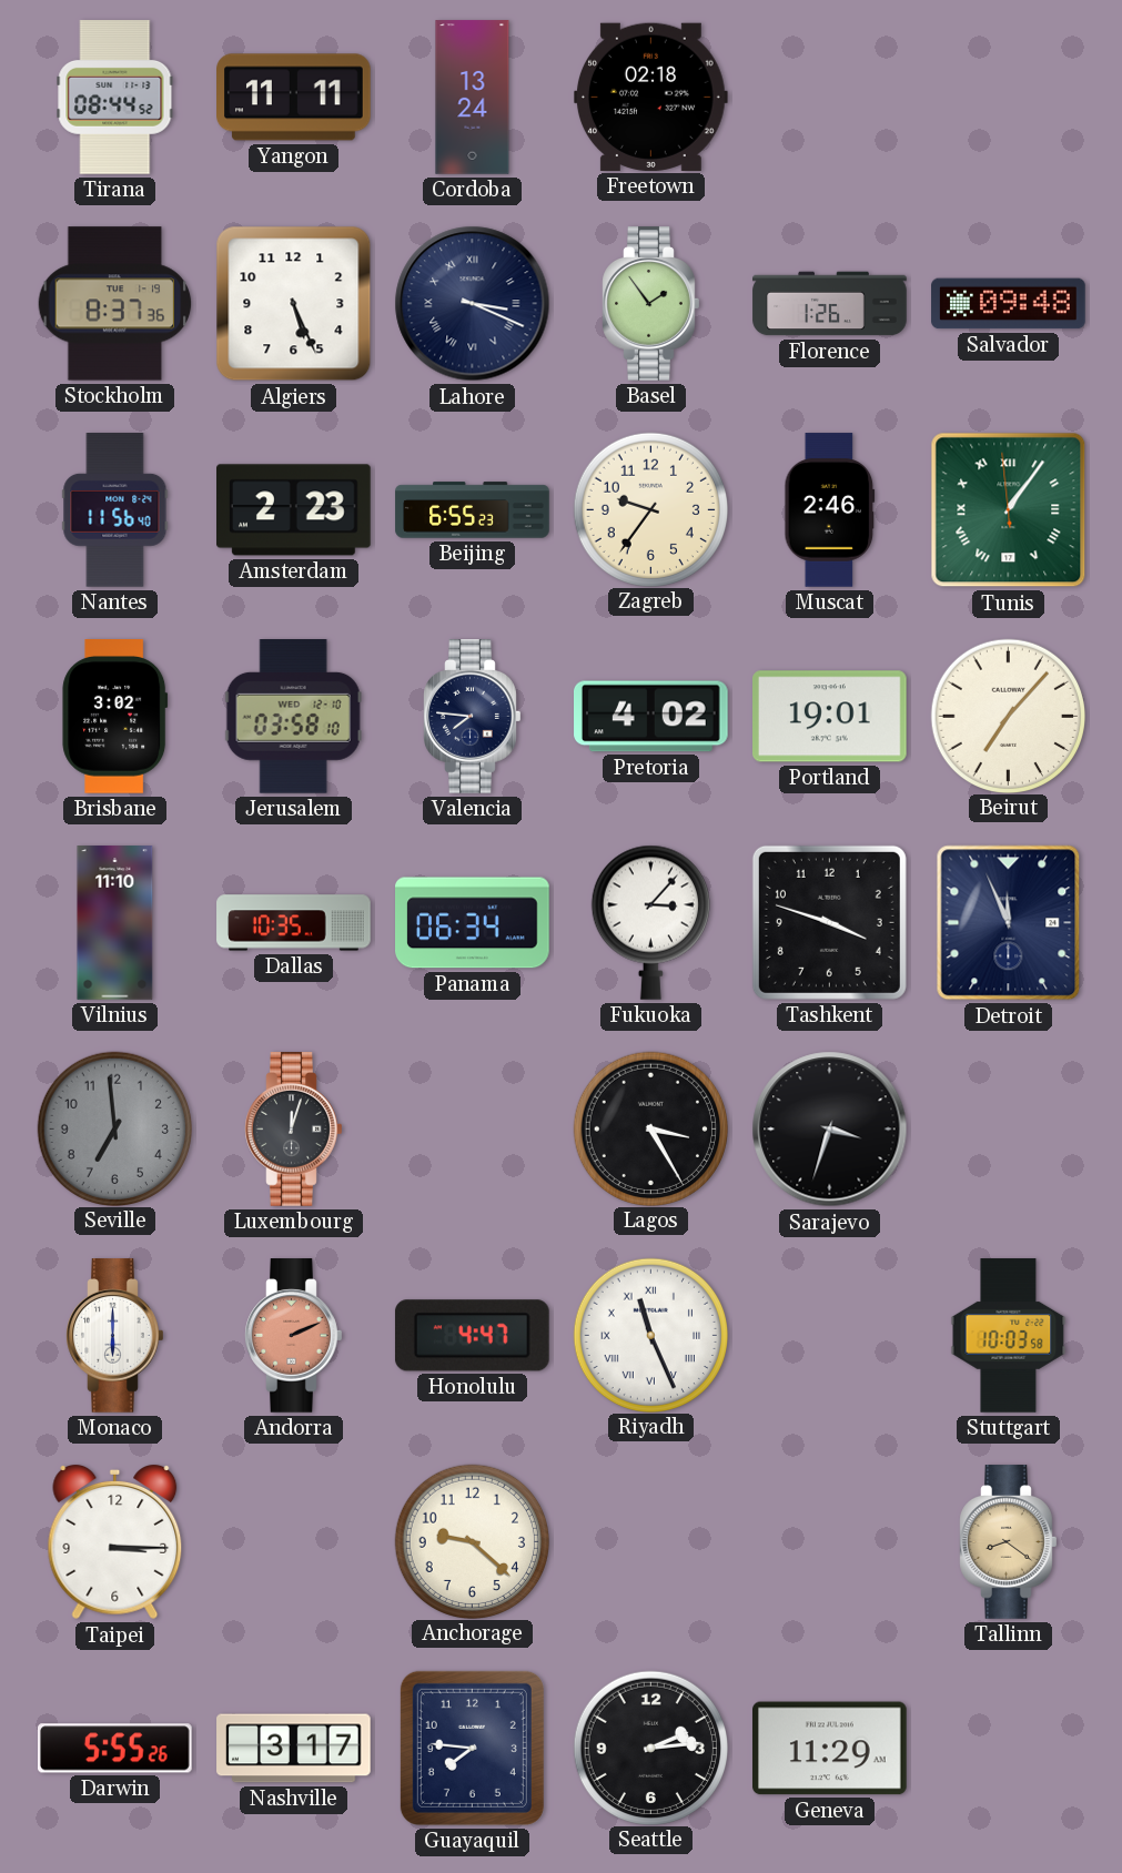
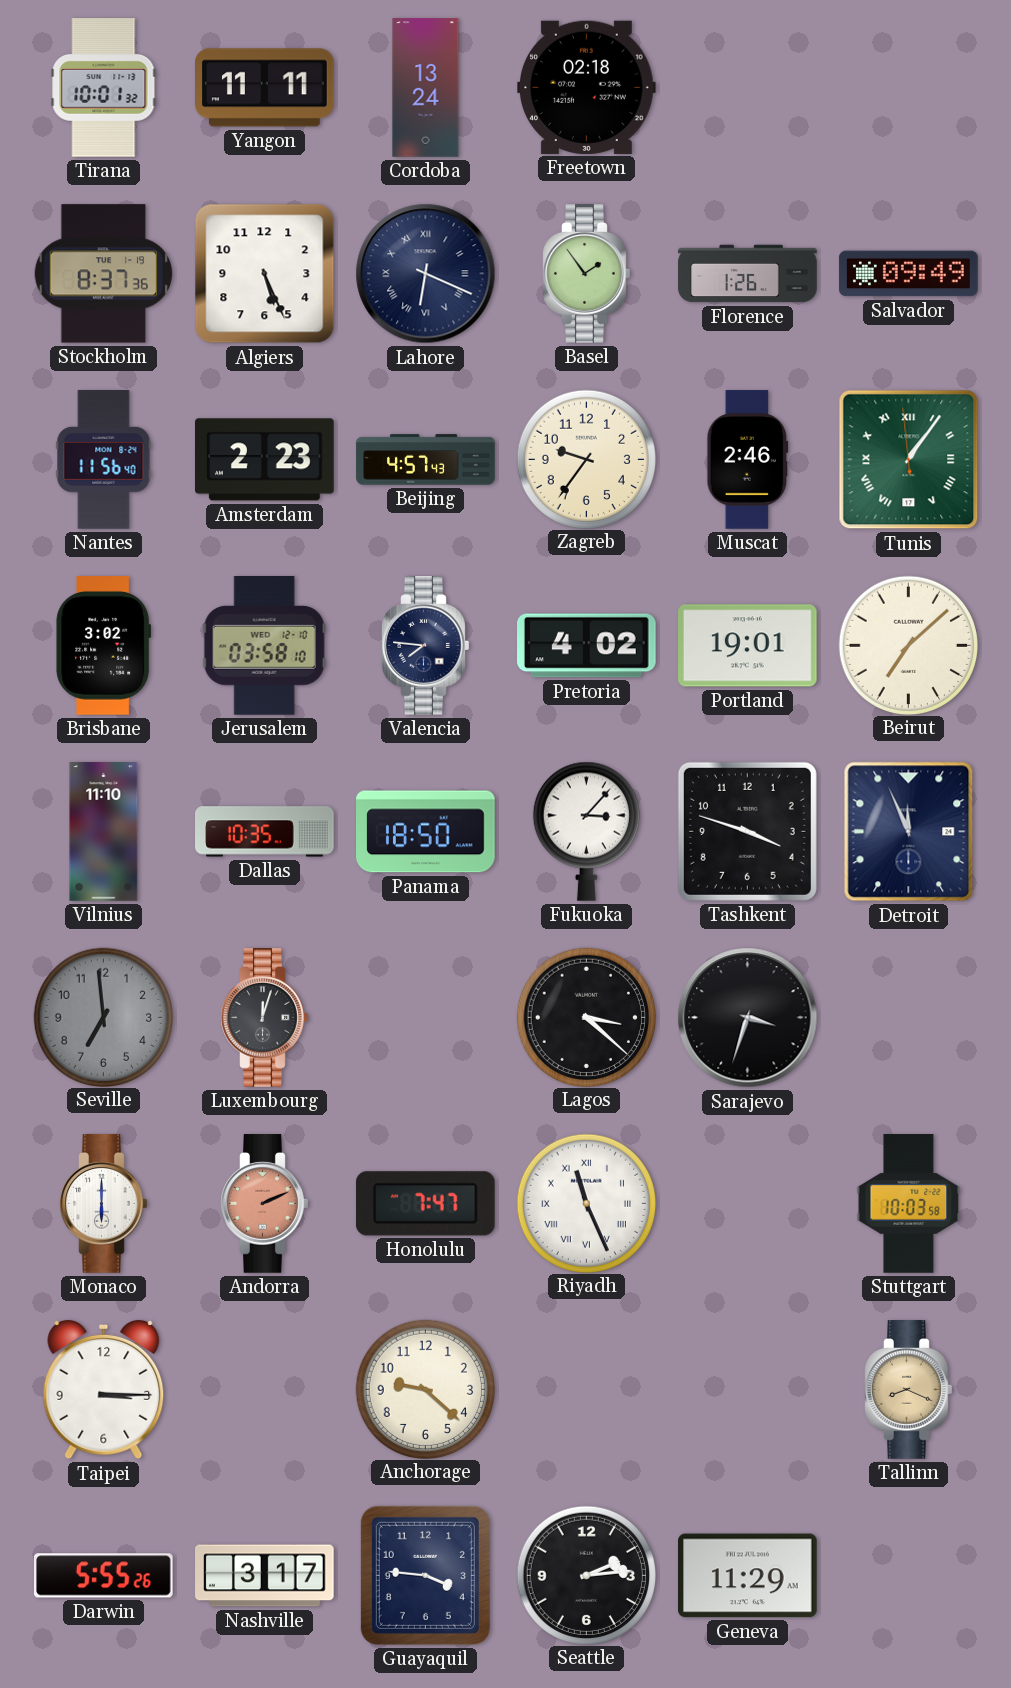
Tirana: 08:44 -> 10:01
Lahore: 3:19 -> 6:19
Salvador: 09:48 -> 09:49
Beijing: 6:55 -> 4:57
Beirut: 7:07 -> 7:08
Panama: 06:34 -> 18:50
Lagos: 3:25 -> 3:22
Honolulu: 4:47 -> 7:47
Tallinn: 8:21 -> 8:19
Guayaquil: 7:46 -> 3:46
